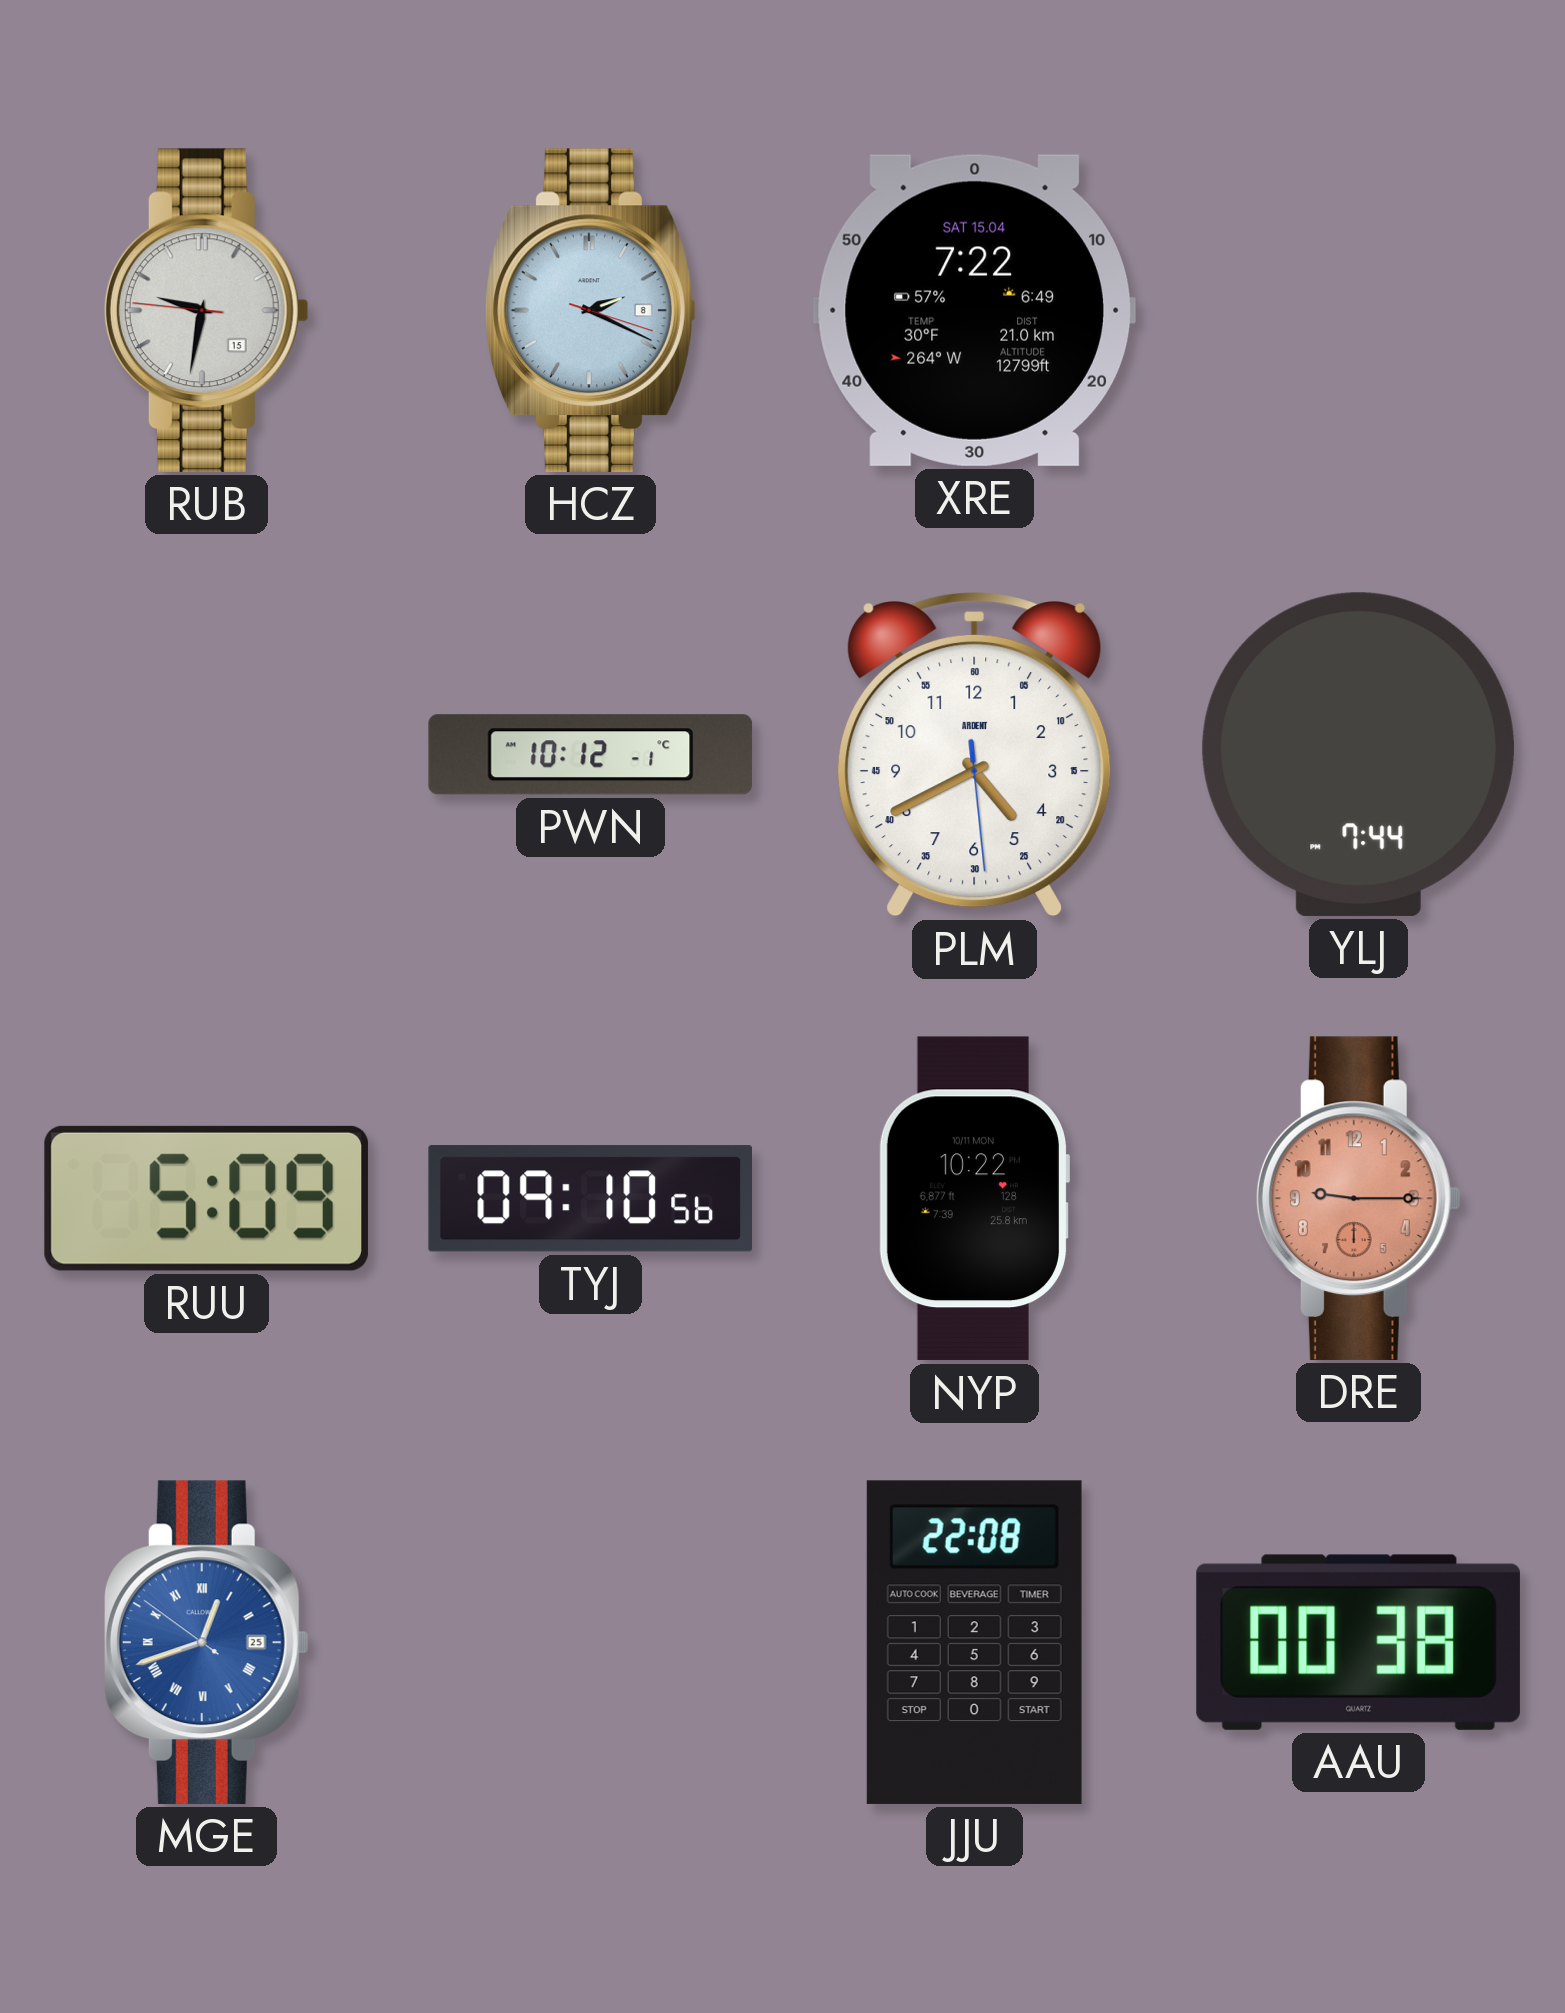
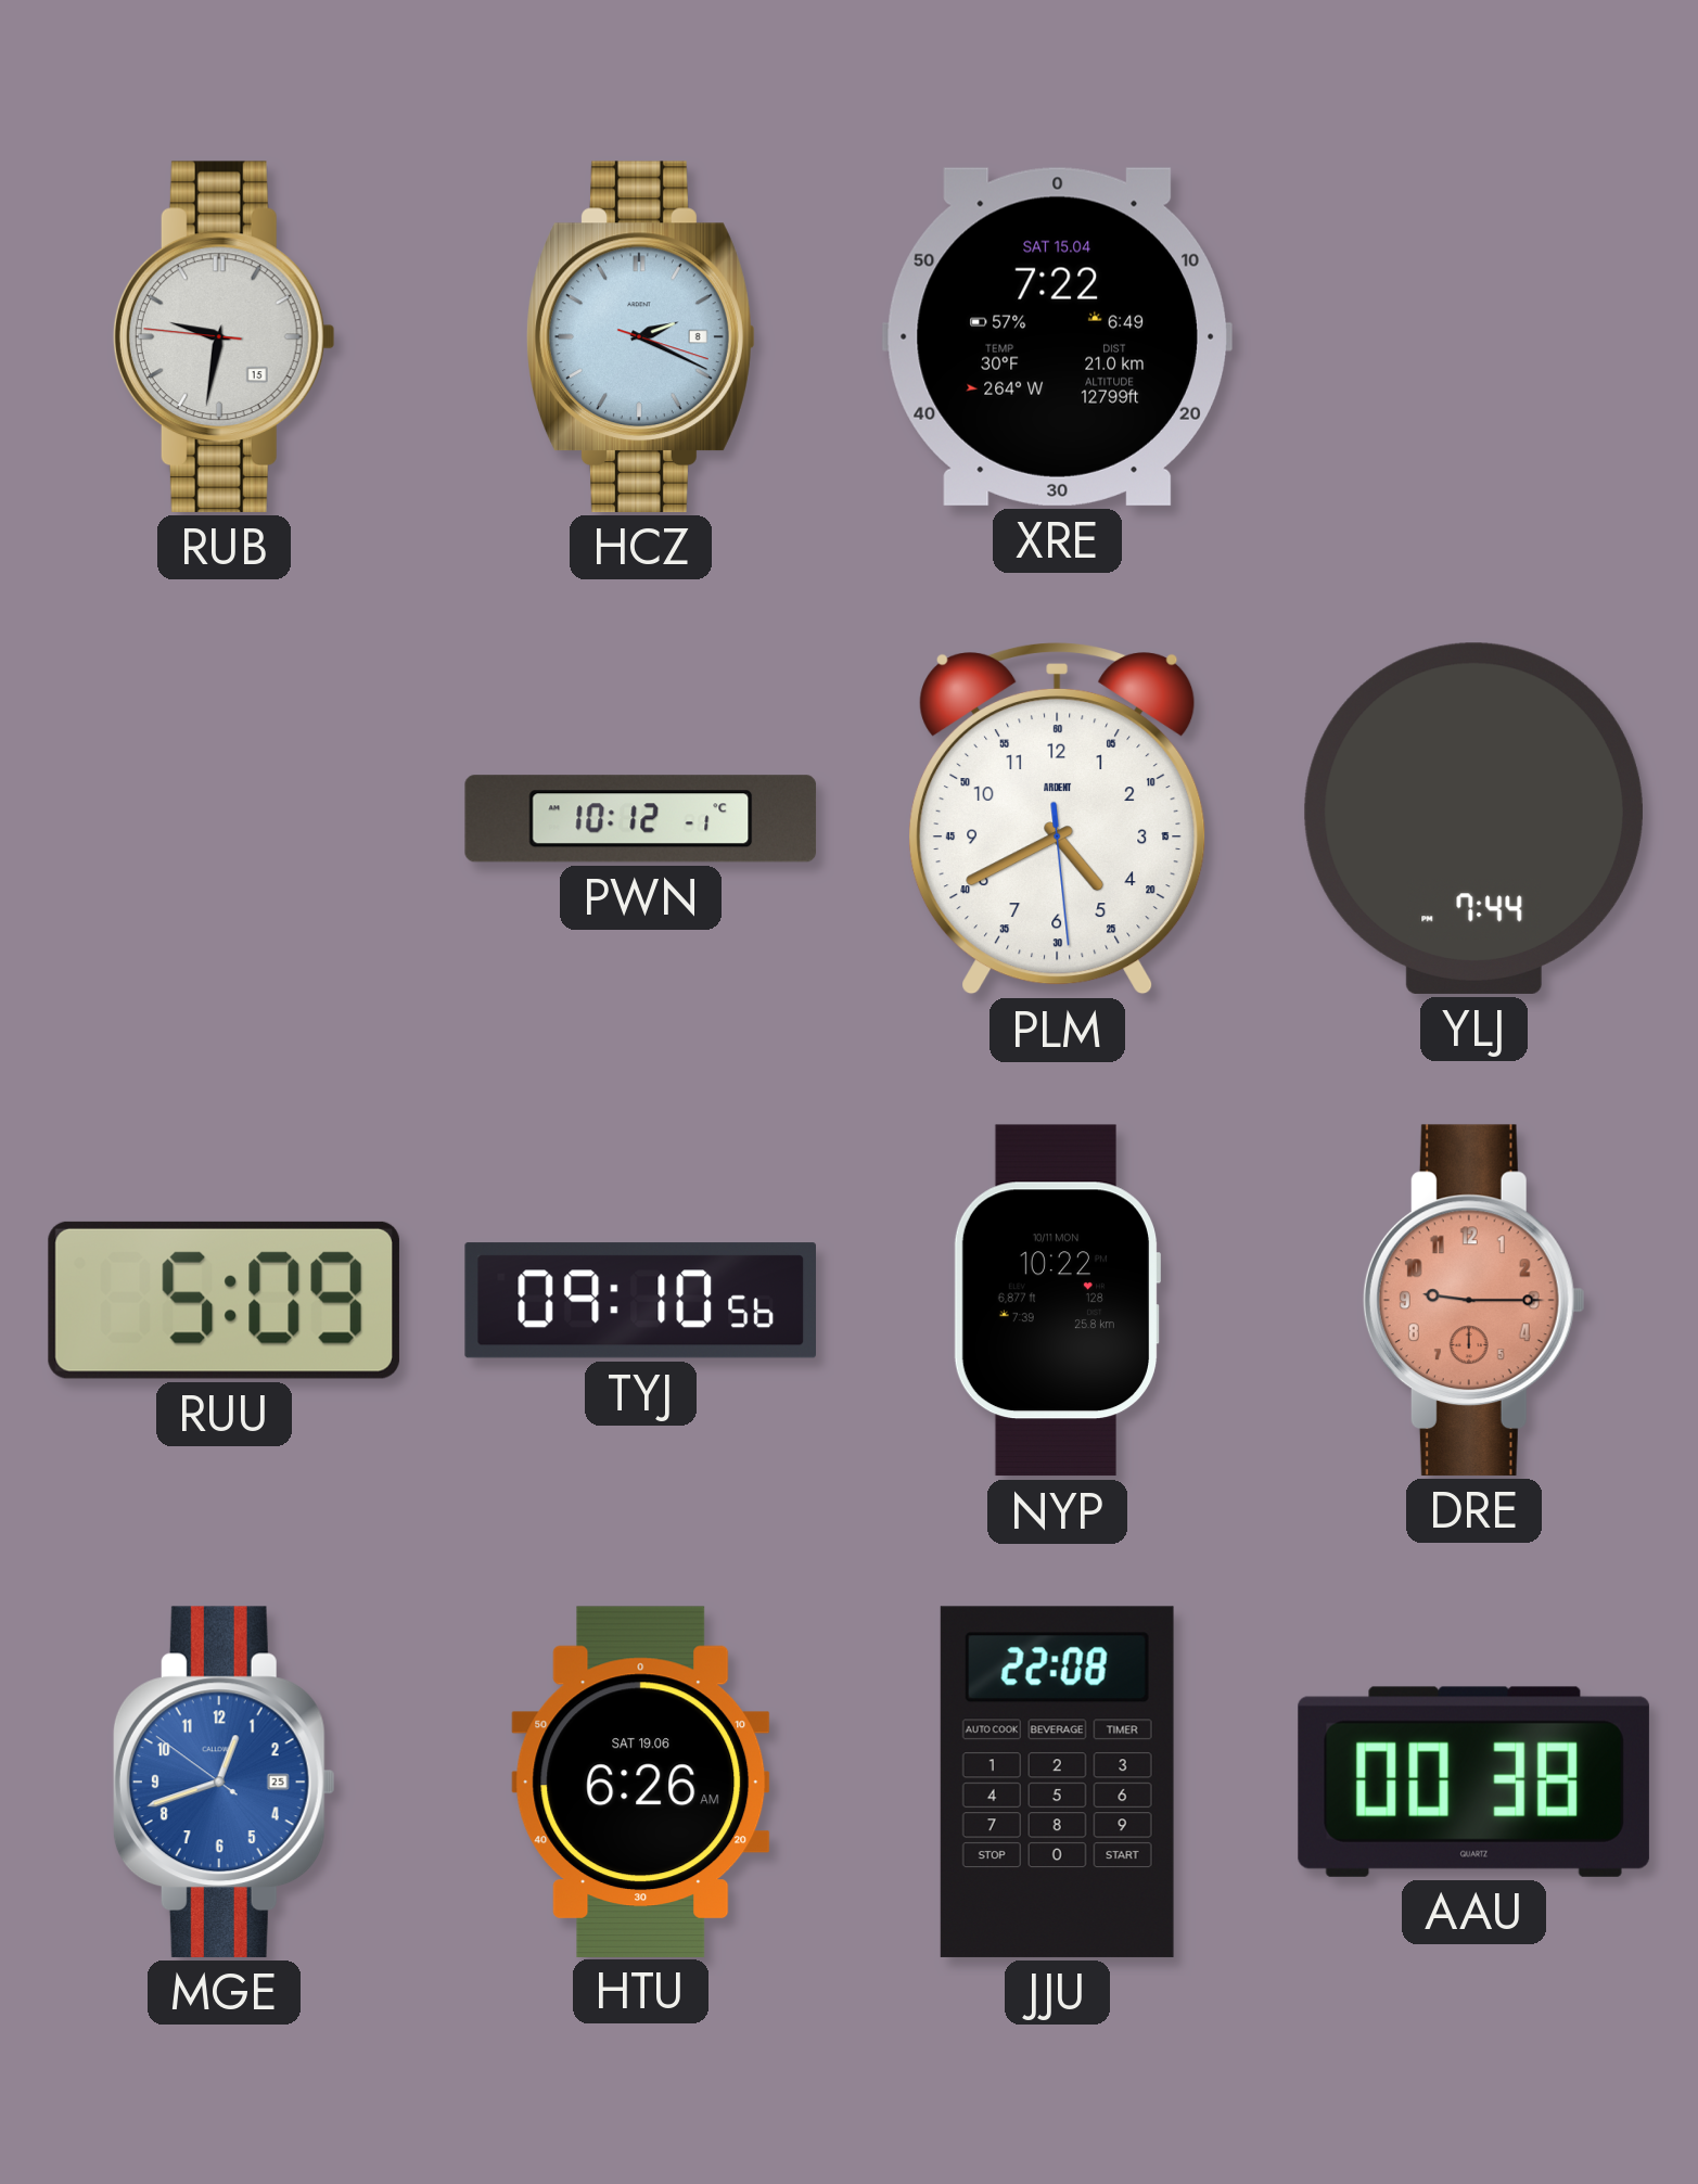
MGE numerals: Roman -> Arabic
HTU: none -> 6:26
